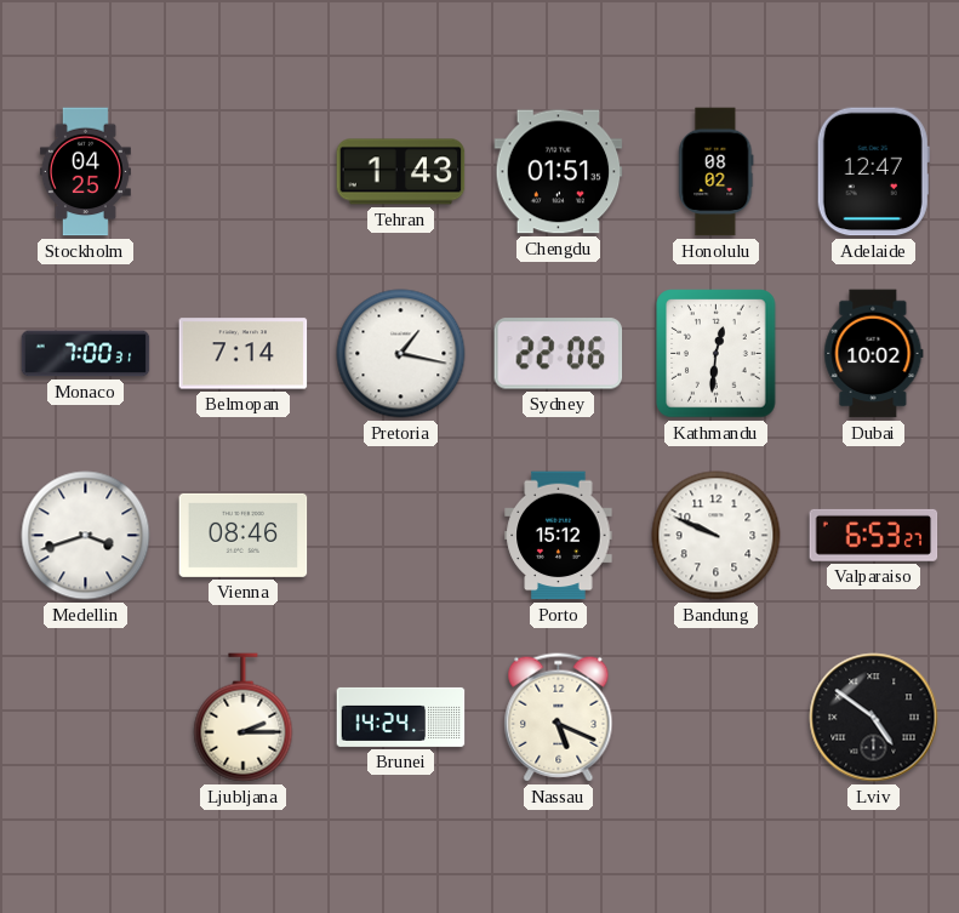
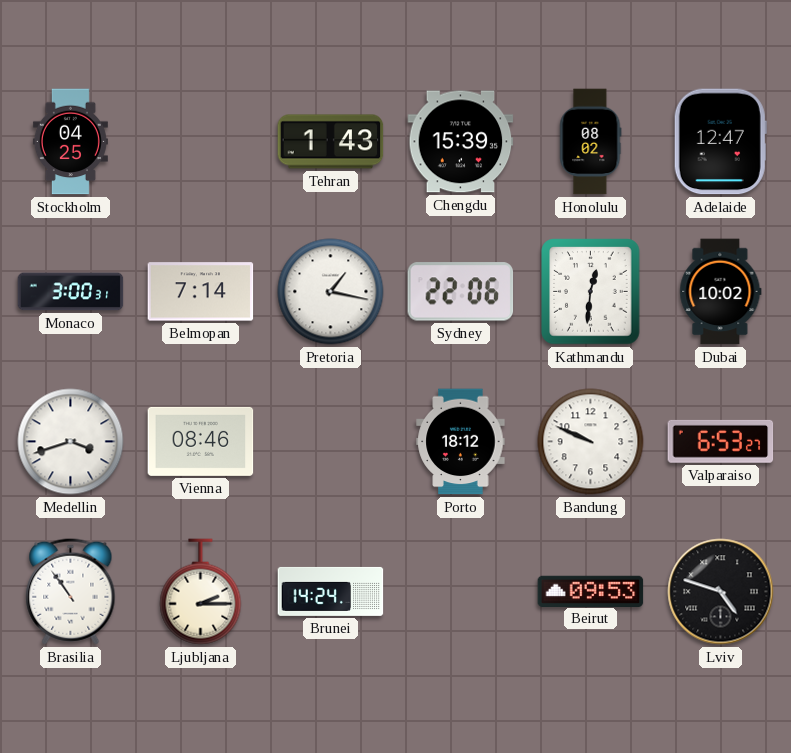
Chengdu: 01:51 -> 15:39
Monaco: 7:00 -> 3:00
Porto: 15:12 -> 18:12
Brasilia: none -> 10:54
Nassau: 5:19 -> none
Beirut: none -> 09:53
Lviv: 4:51 -> 4:48
